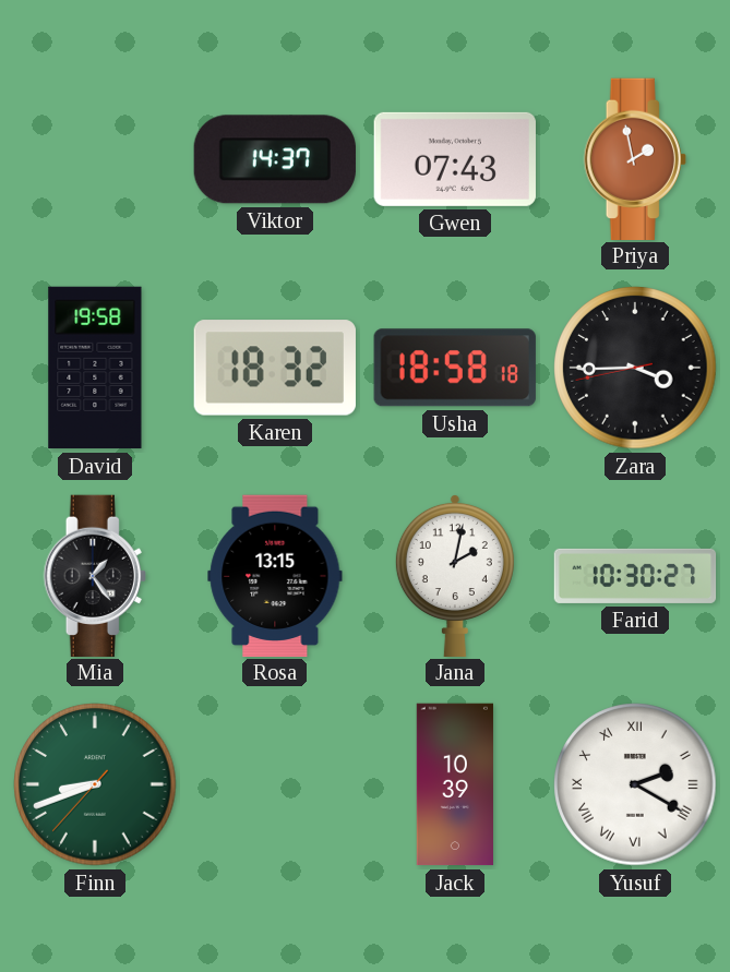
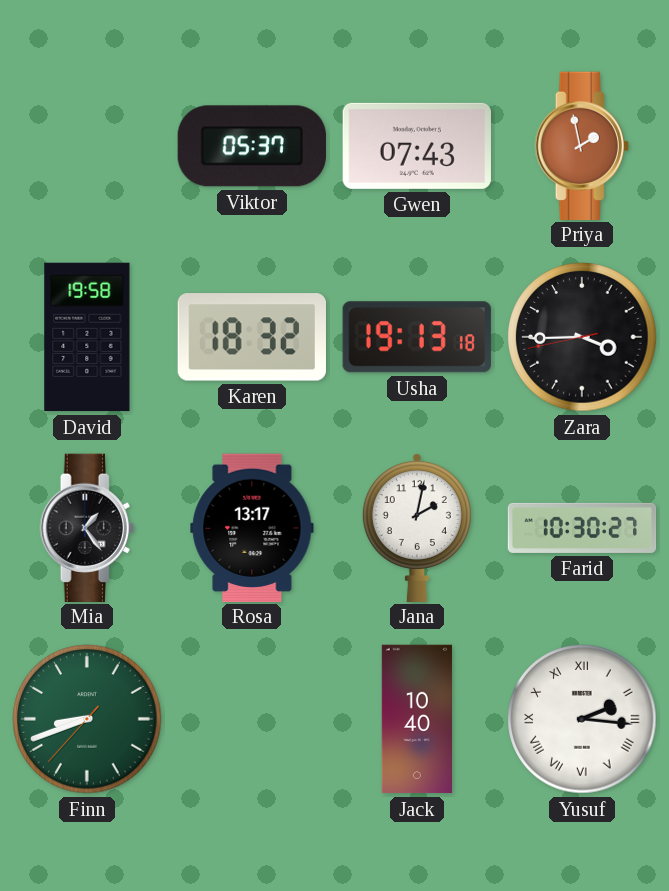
Viktor: 14:37 -> 05:37
Usha: 18:58 -> 19:13
Rosa: 13:15 -> 13:17
Jack: 10:39 -> 10:40
Yusuf: 2:20 -> 2:16
